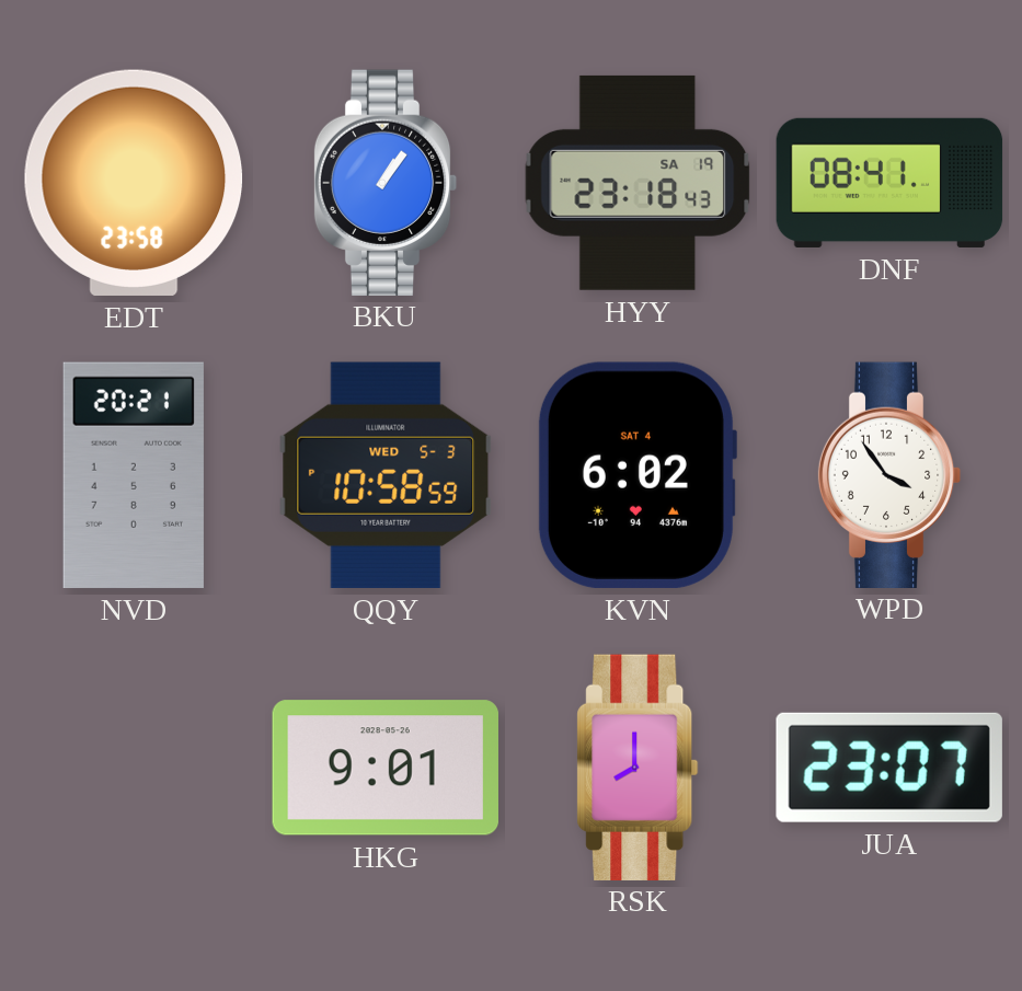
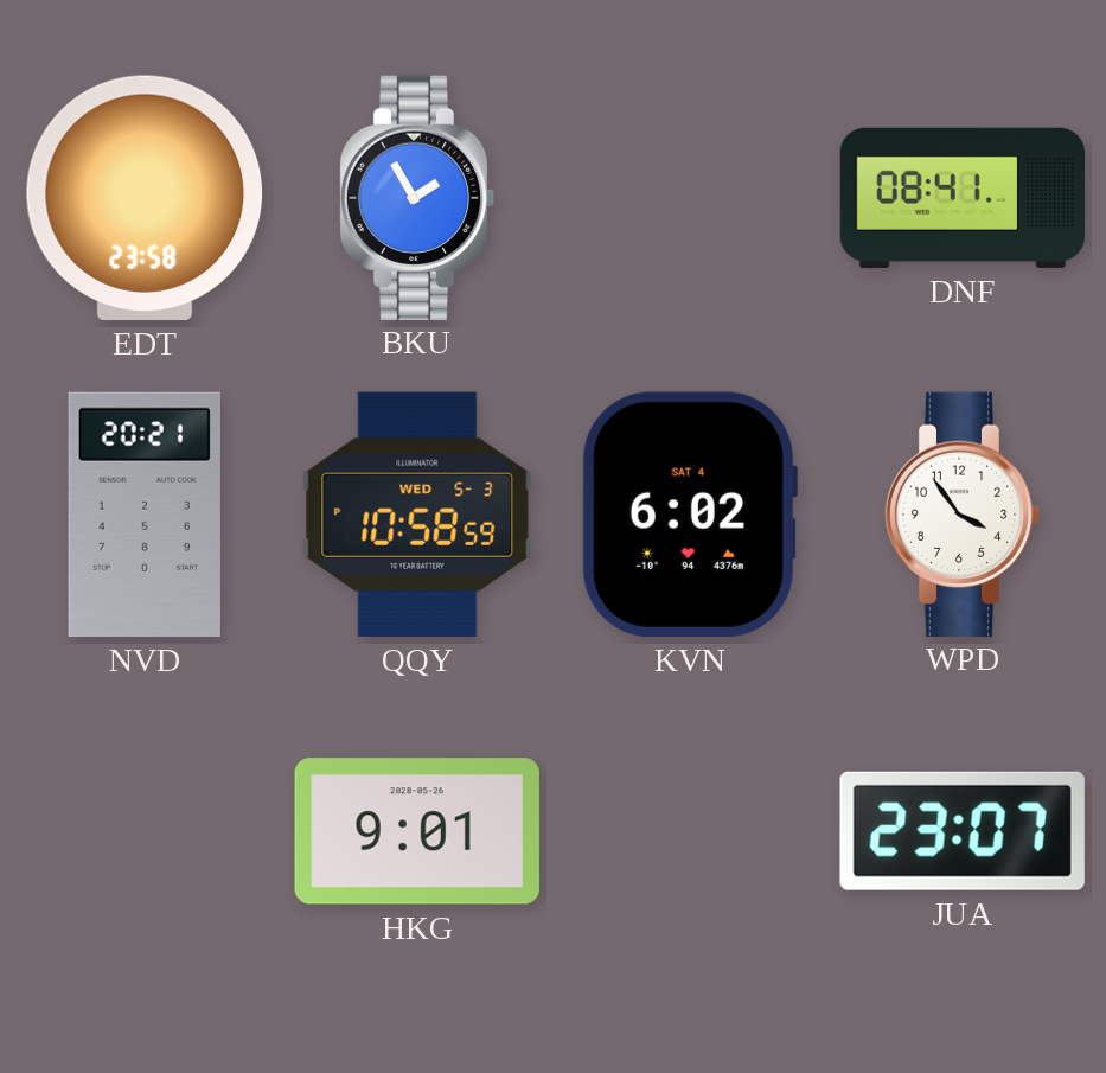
BKU: 1:06 -> 1:55
HYY: 23:18 -> none
RSK: 8:00 -> none
